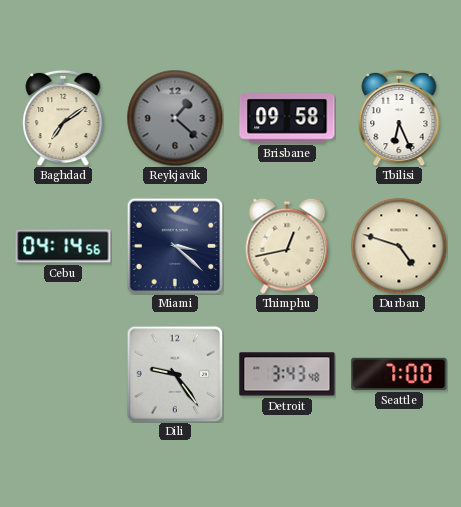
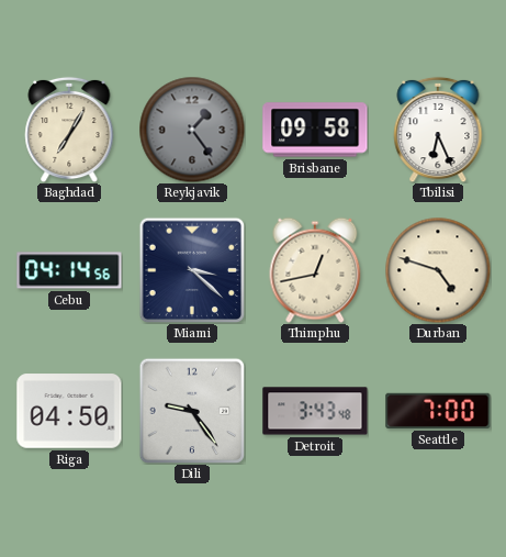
Baghdad: 7:09 -> 7:05
Reykjavik: 1:22 -> 1:24
Riga: none -> 04:50
